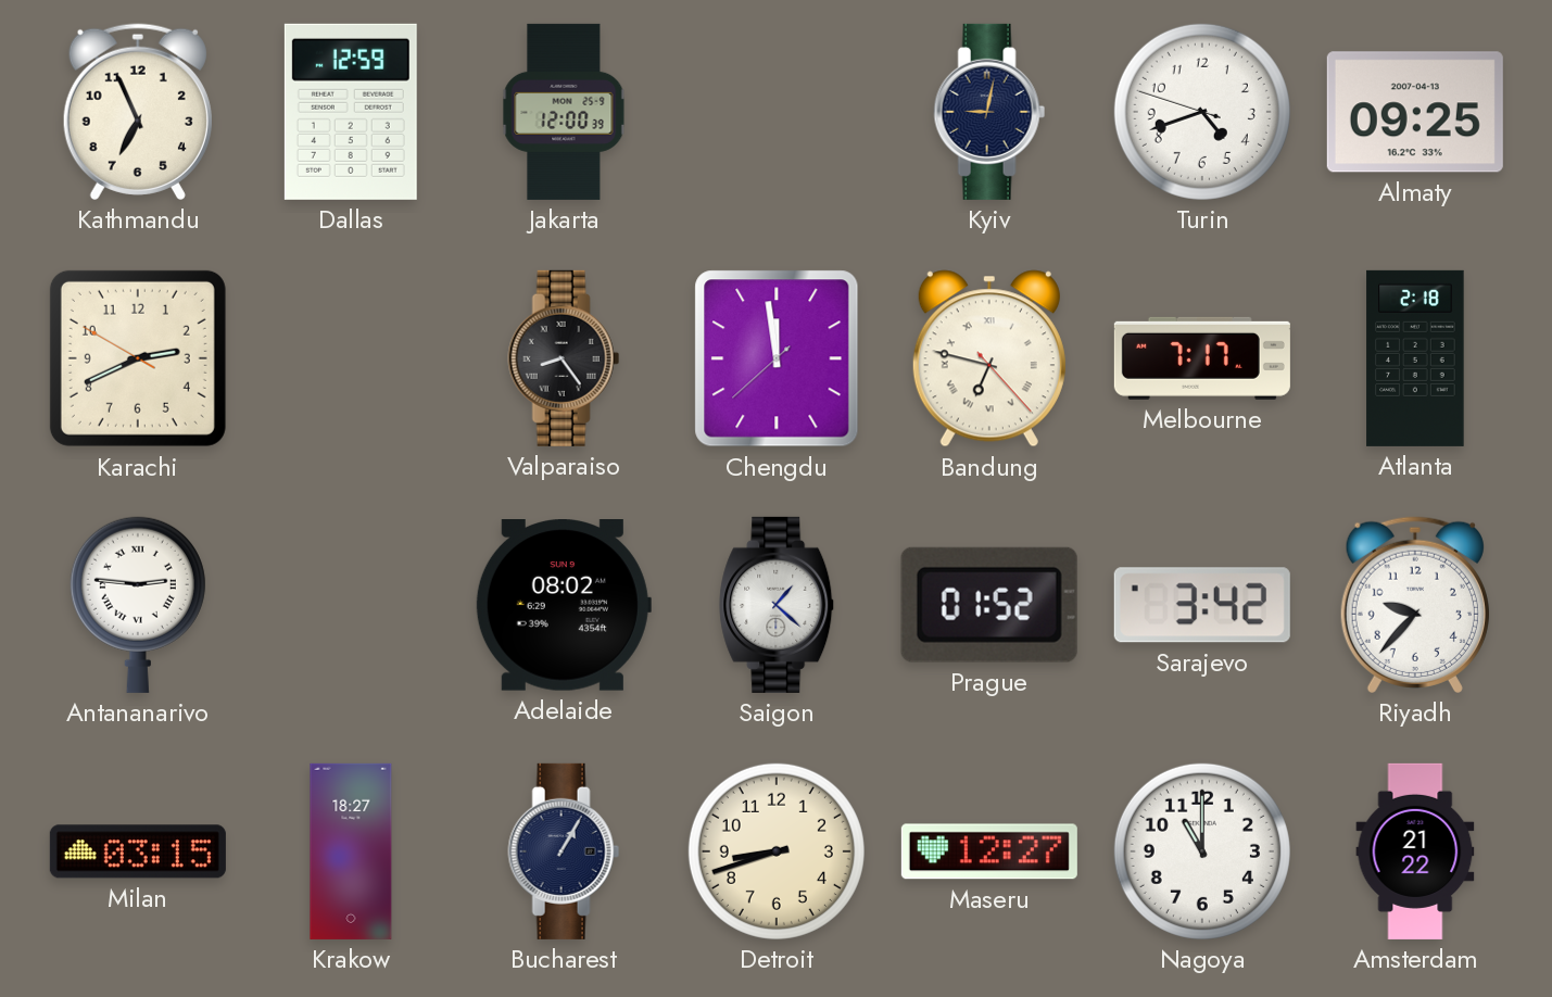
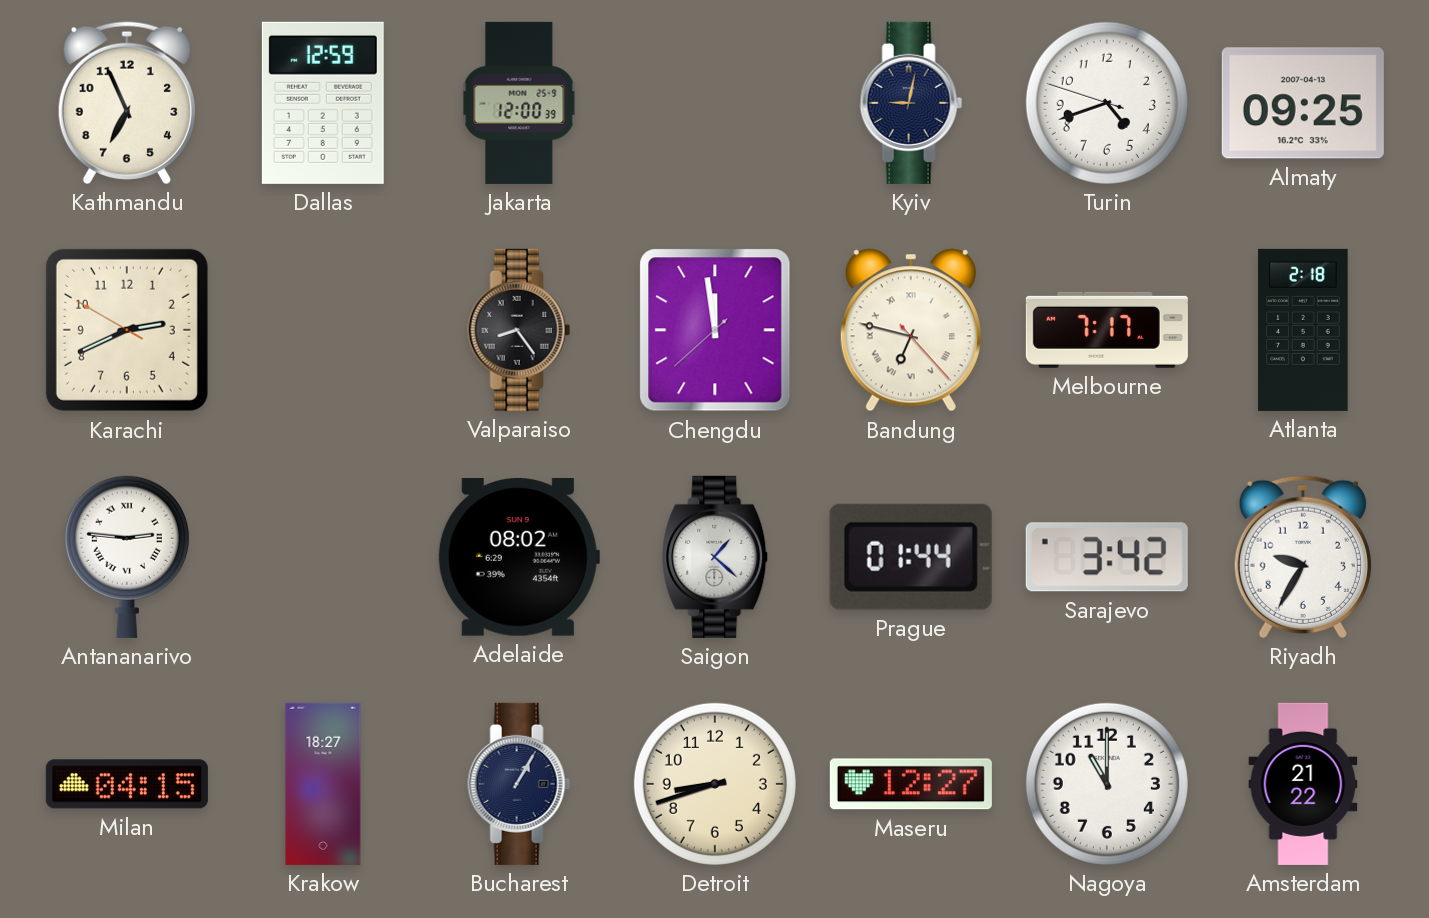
Prague: 01:52 -> 01:44
Riyadh: 9:37 -> 9:35
Milan: 03:15 -> 04:15
